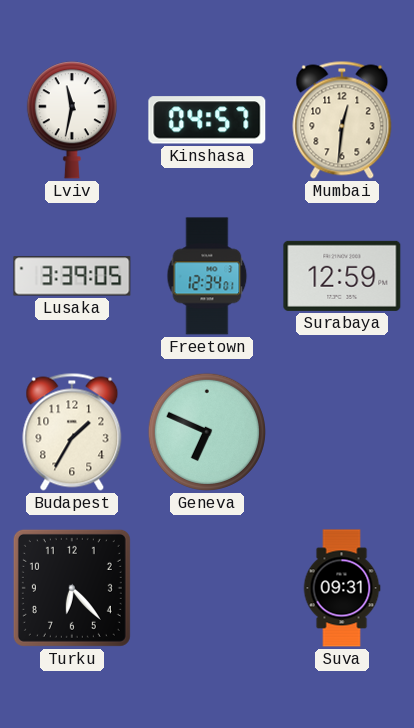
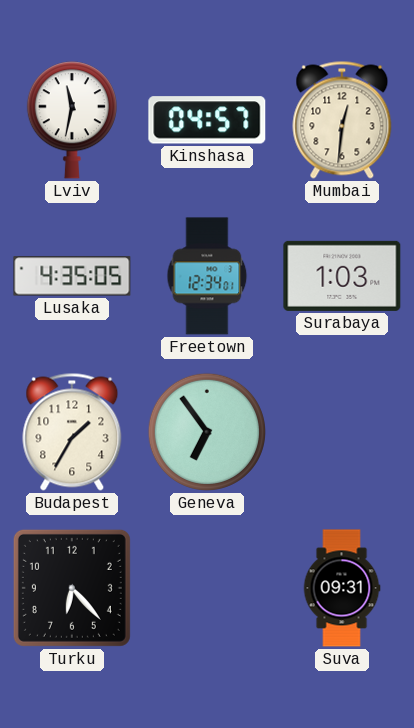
Lusaka: 3:39 -> 4:35
Surabaya: 12:59 -> 1:03
Geneva: 6:49 -> 6:54
